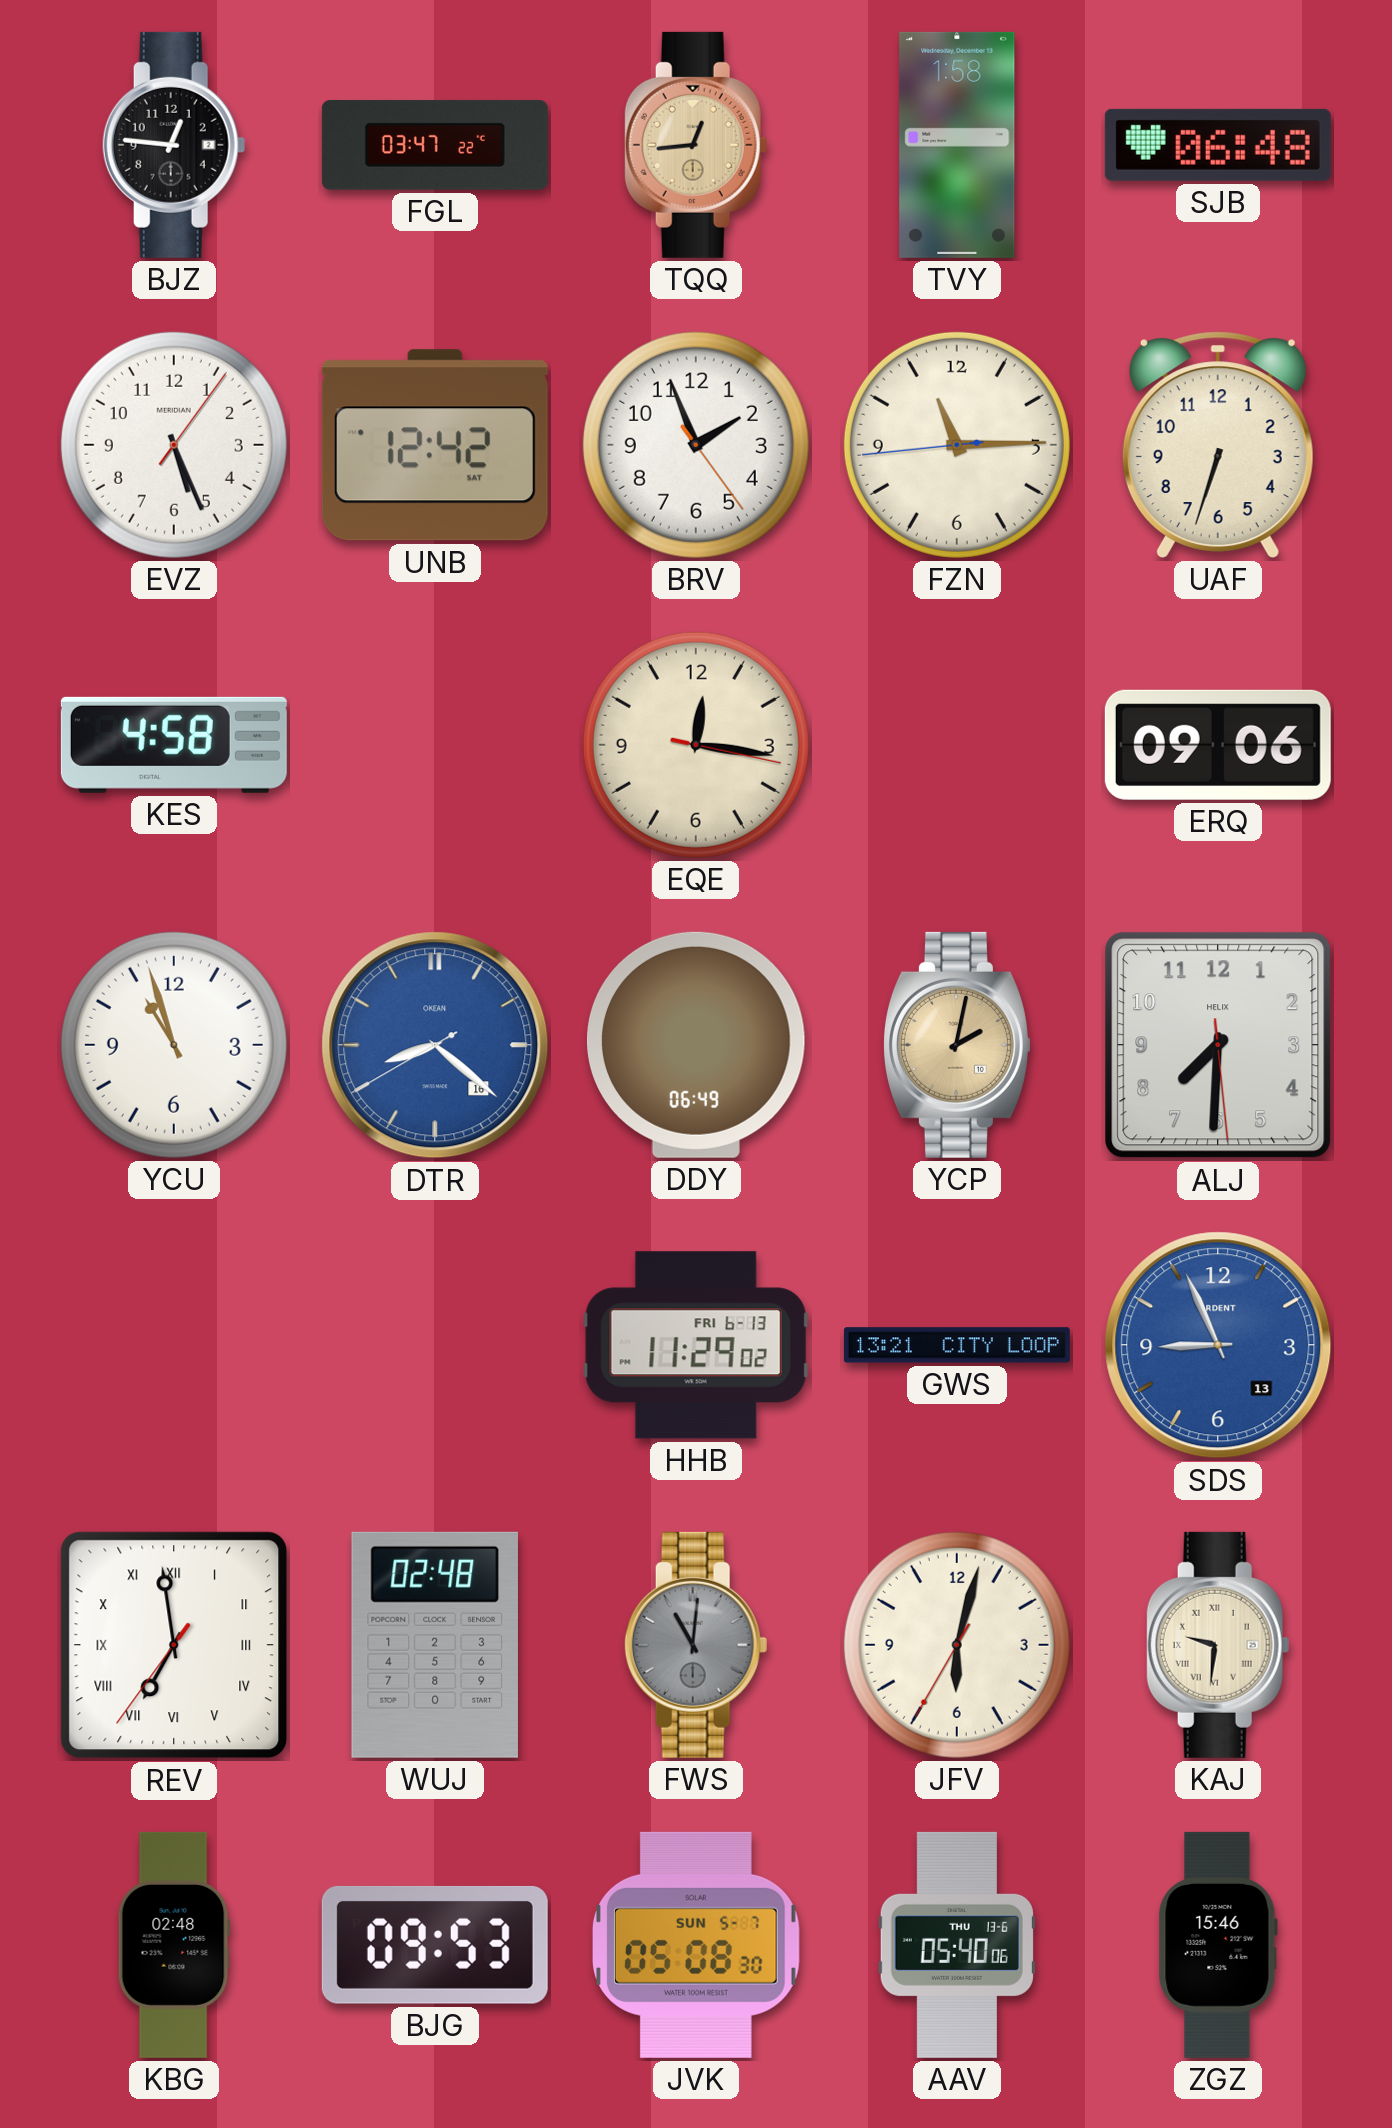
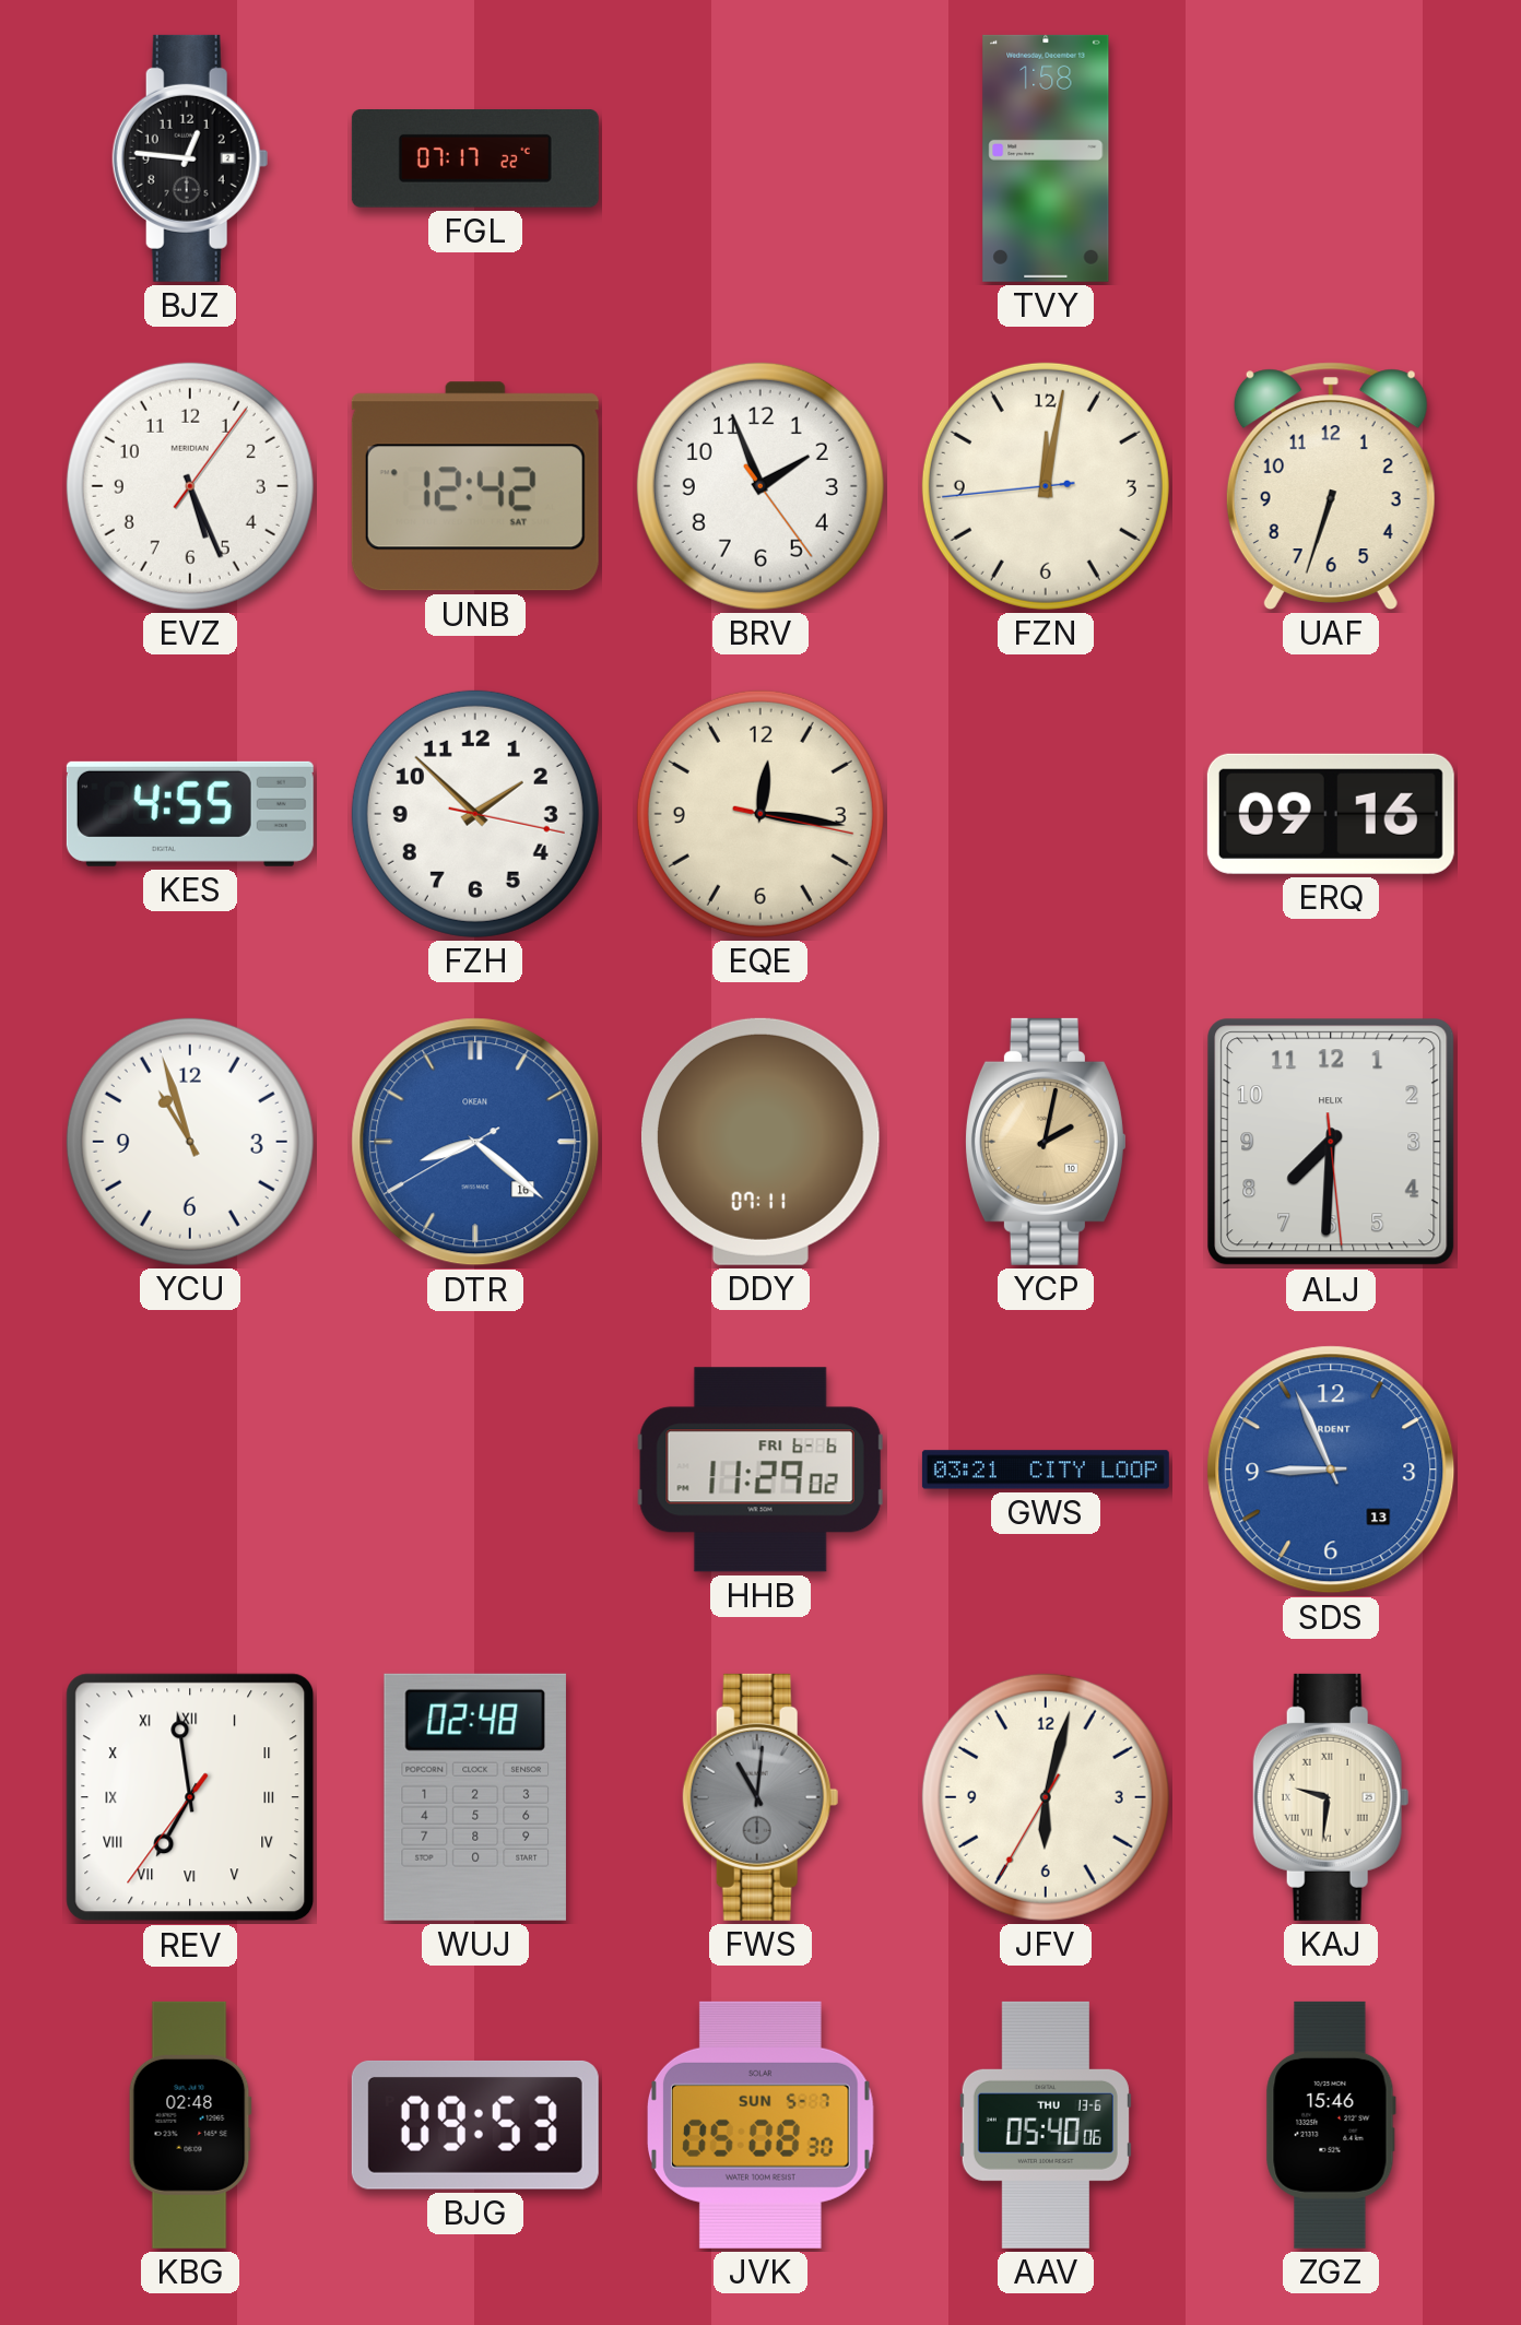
FGL: 03:47 -> 07:17
TQQ: 12:44 -> none
SJB: 06:48 -> none
FZN: 11:14 -> 12:01
KES: 4:58 -> 4:55
FZH: none -> 1:52
ERQ: 09:06 -> 09:16
DDY: 06:49 -> 07:11
HHB date: FRI 6-13 -> FRI 6-6
GWS: 13:21 -> 03:21
